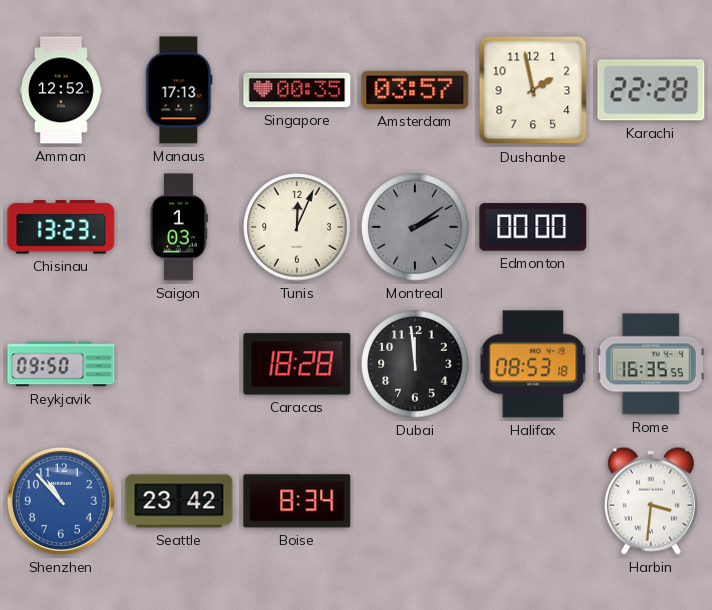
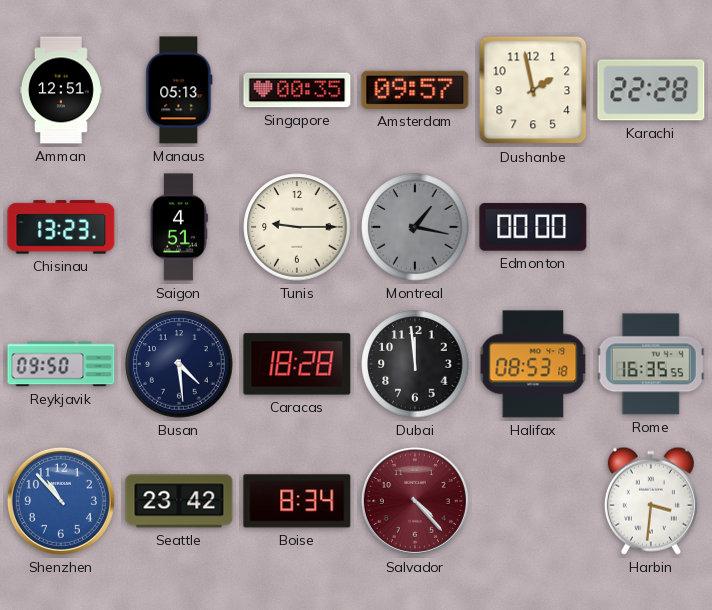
Amman: 12:52 -> 12:51
Manaus: 17:13 -> 05:13
Amsterdam: 03:57 -> 09:57
Saigon: 1:03 -> 4:51
Tunis: 12:04 -> 9:15
Montreal: 2:09 -> 1:17
Busan: none -> 4:29
Salvador: none -> 4:23
